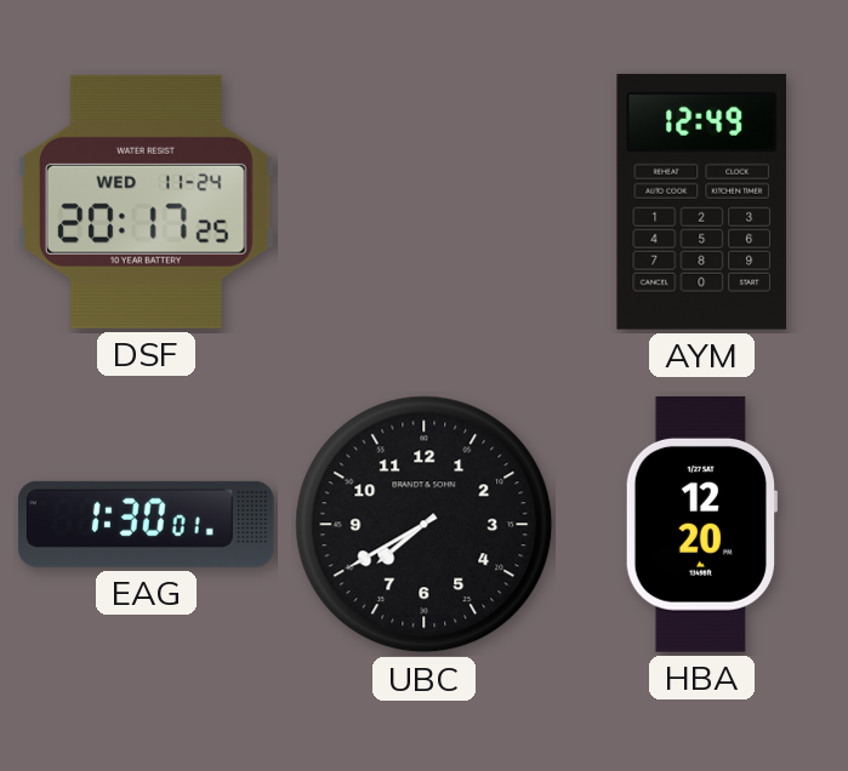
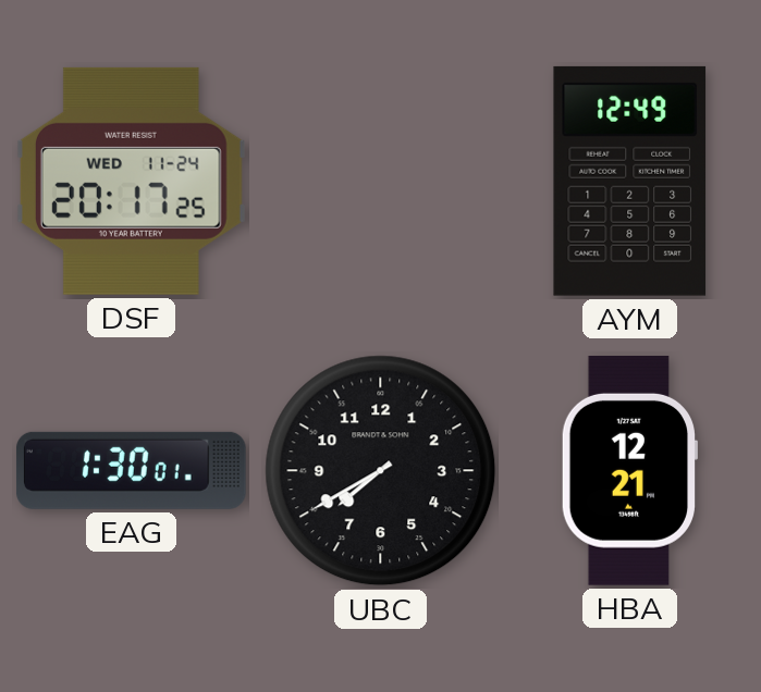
HBA: 12:20 -> 12:21
